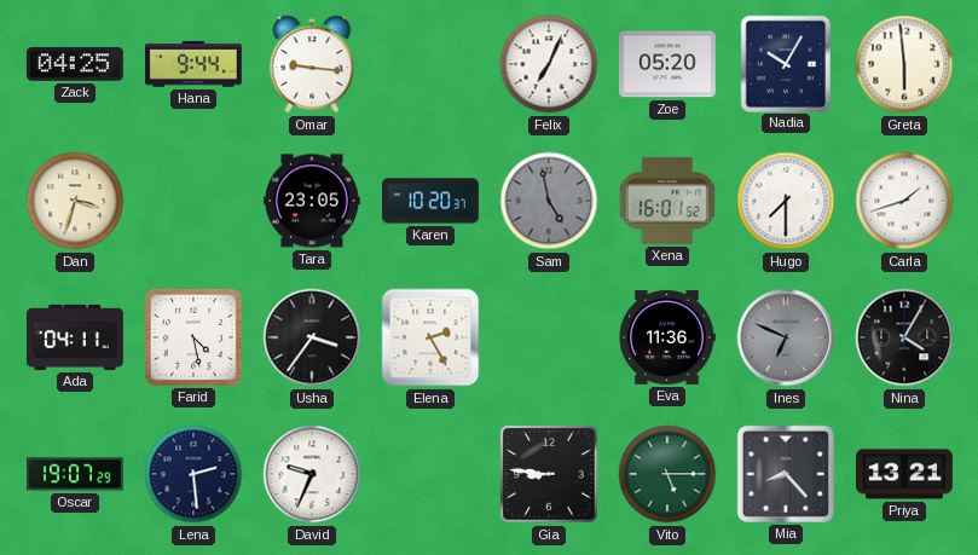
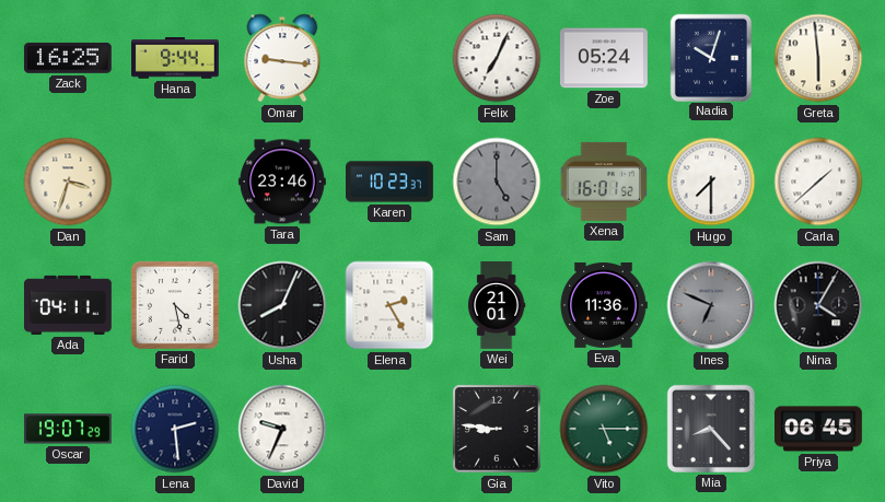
Zack: 04:25 -> 16:25
Zoe: 05:20 -> 05:24
Nadia: 10:05 -> 10:03
Tara: 23:05 -> 23:46
Karen: 10:20 -> 10:23
Sam: 4:58 -> 5:00
Carla: 1:42 -> 1:38
Usha: 3:36 -> 8:04
Wei: none -> 21:01
Priya: 13:21 -> 06:45
